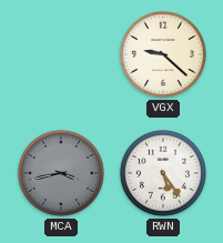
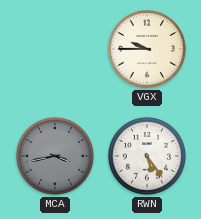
VGX: 9:22 -> 9:45
